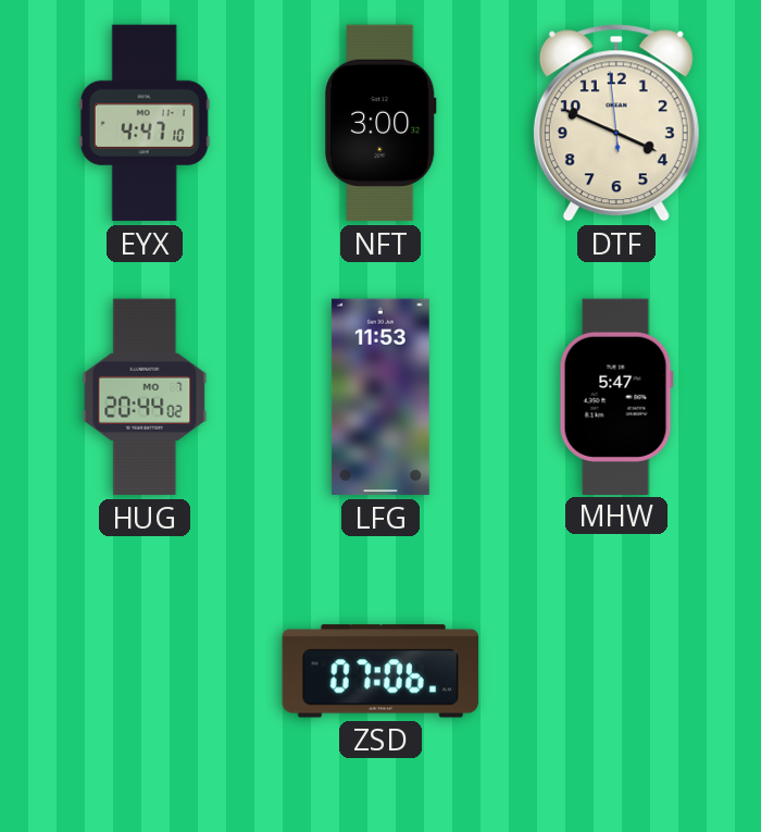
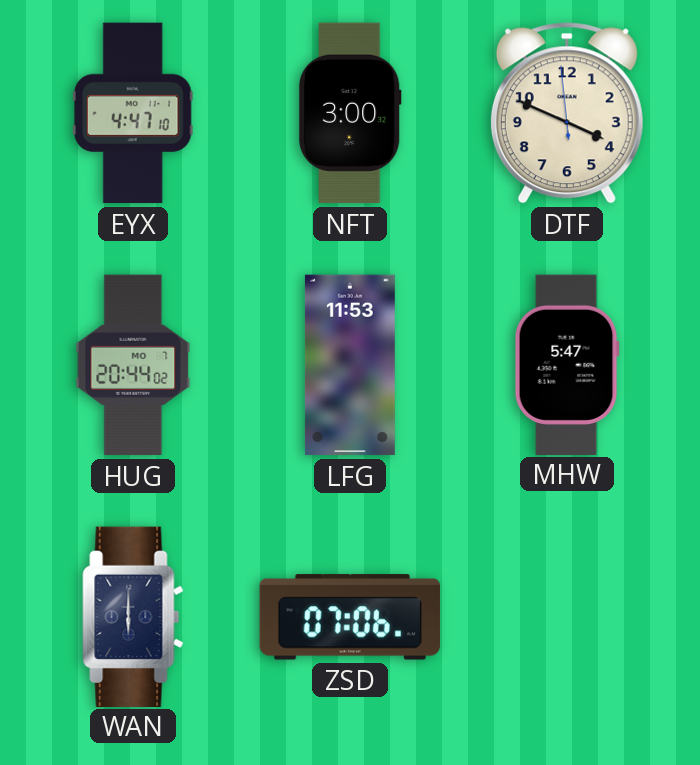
WAN: none -> 6:00
